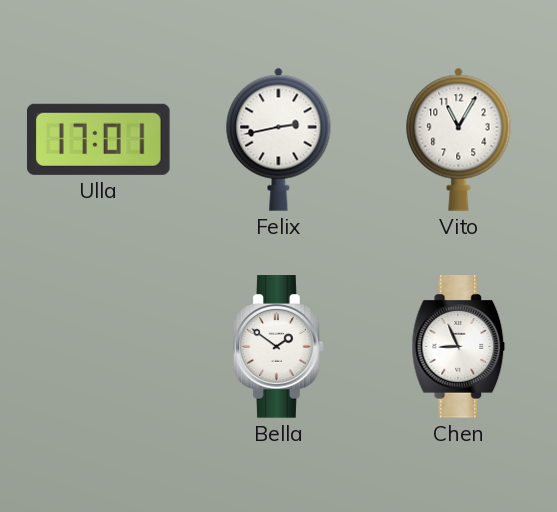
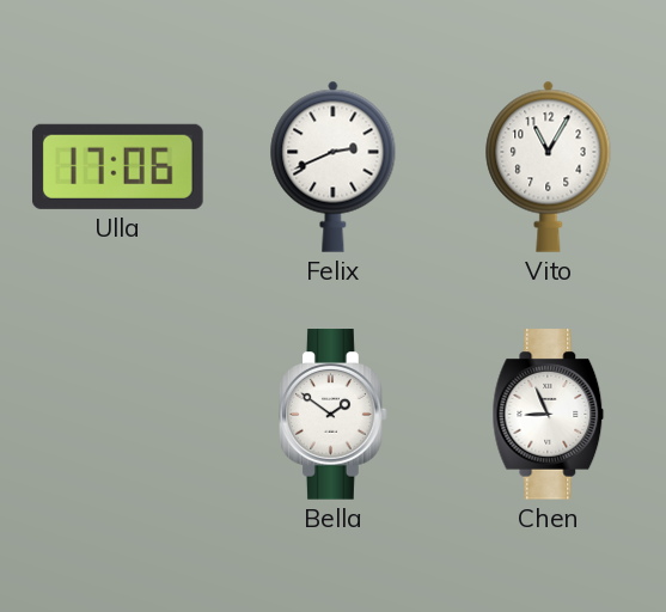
Ulla: 17:01 -> 17:06
Felix: 2:43 -> 2:41
